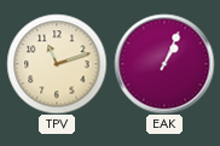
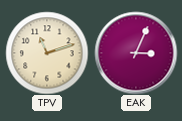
EAK: 1:04 -> 3:04
